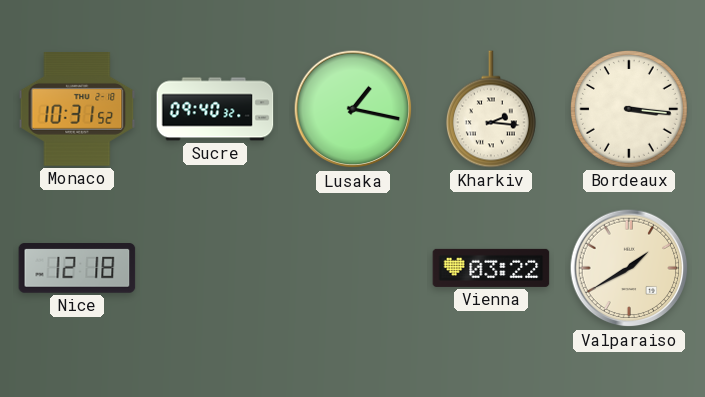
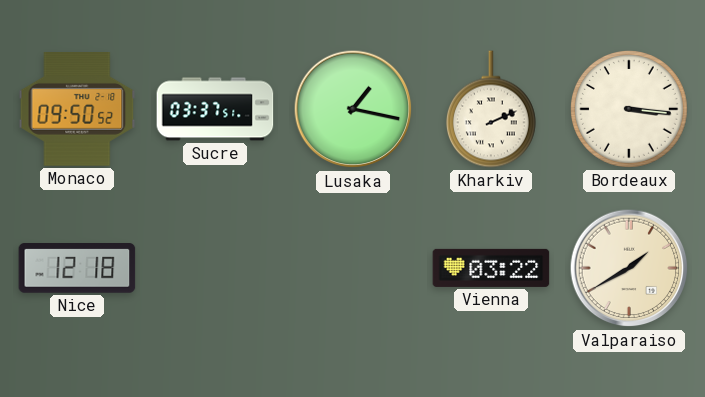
Monaco: 10:31 -> 09:50
Sucre: 09:40 -> 03:37
Kharkiv: 2:16 -> 2:11
